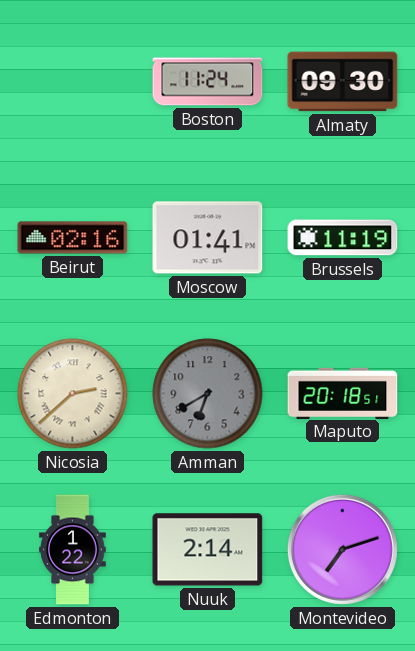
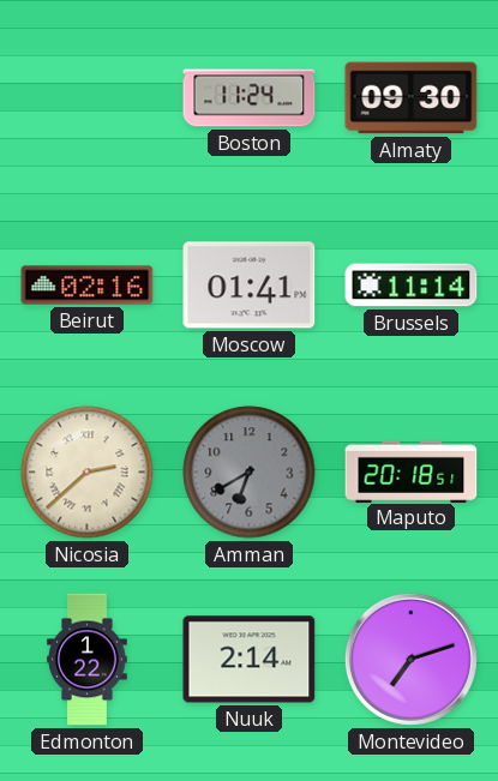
Brussels: 11:19 -> 11:14
